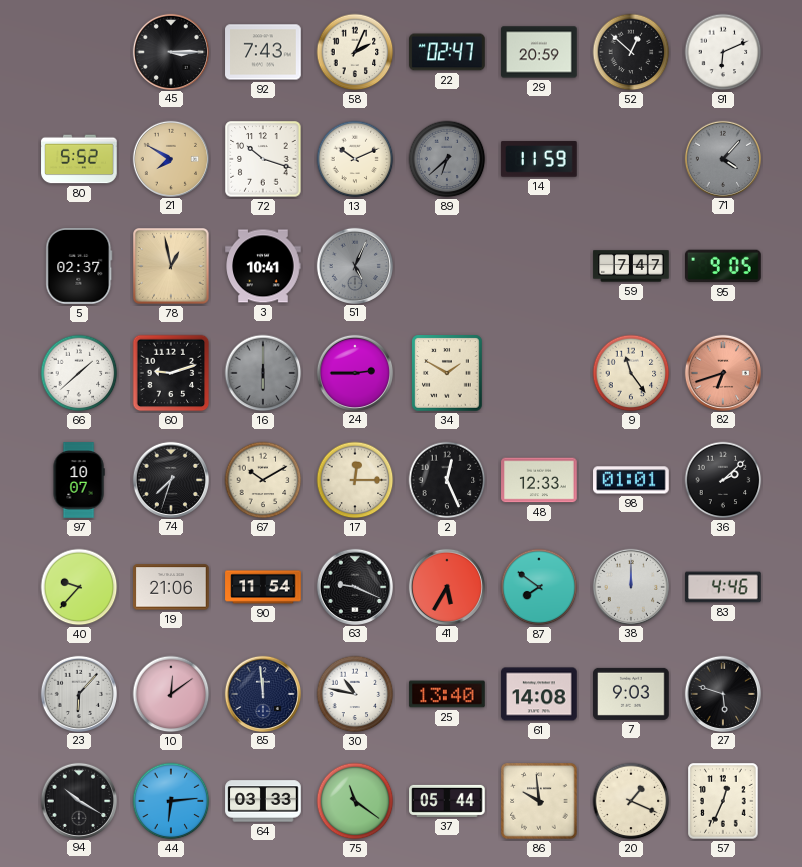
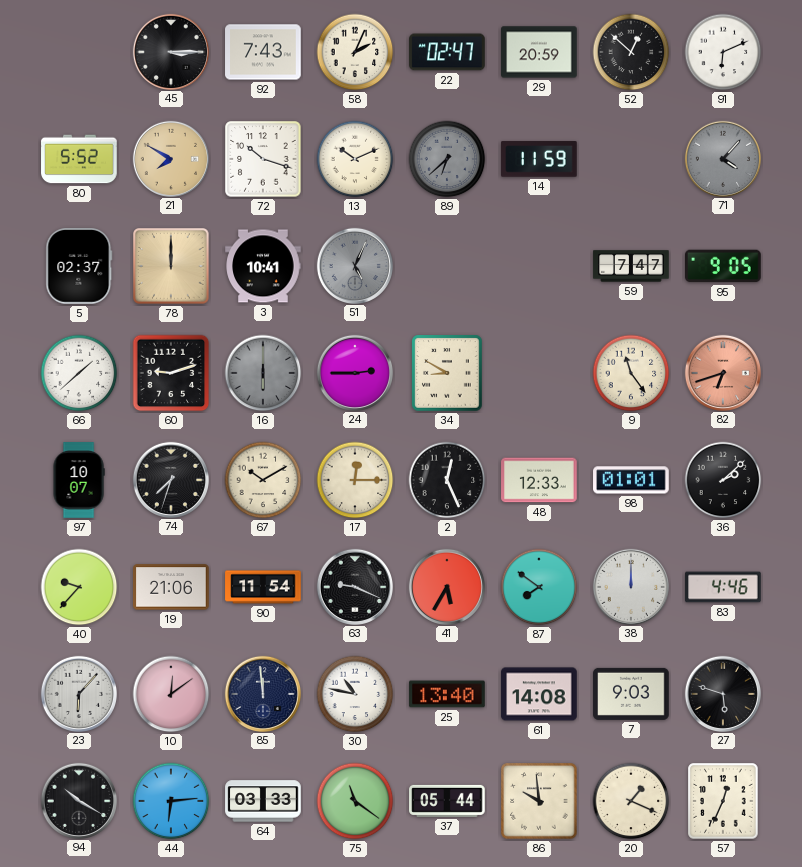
78: 12:58 -> 12:00
34: 1:50 -> 8:50
